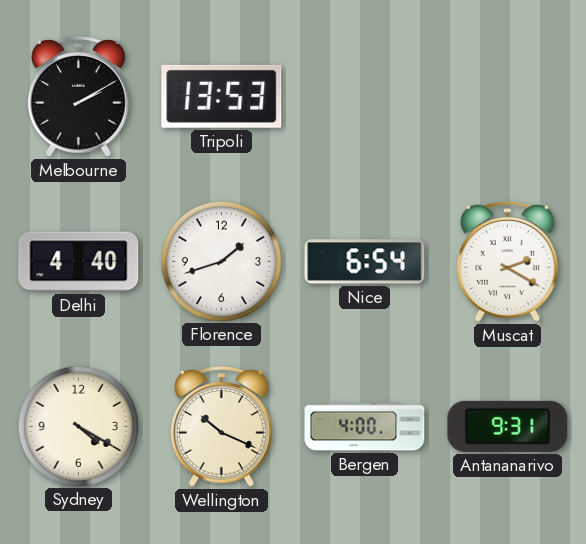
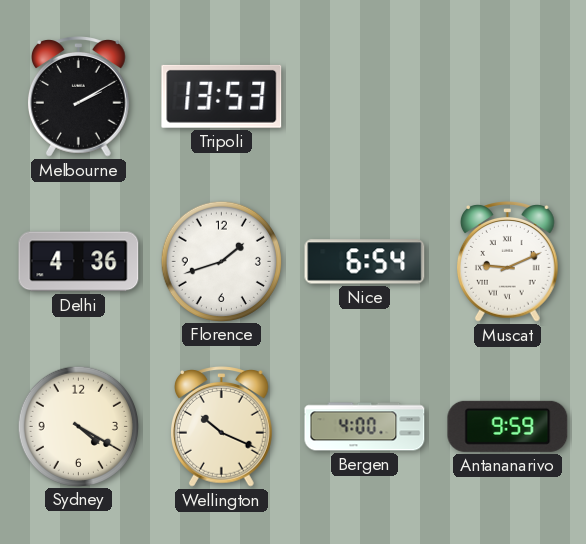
Delhi: 4:40 -> 4:36
Muscat: 2:20 -> 9:11
Antananarivo: 9:31 -> 9:59
